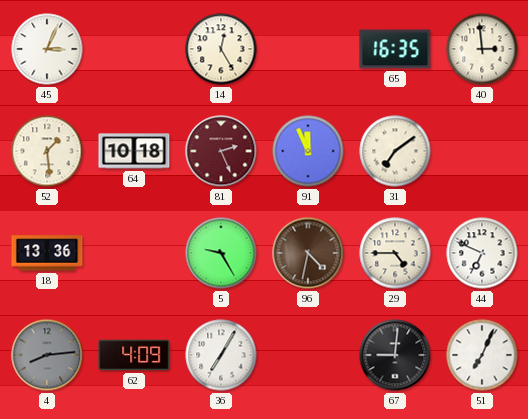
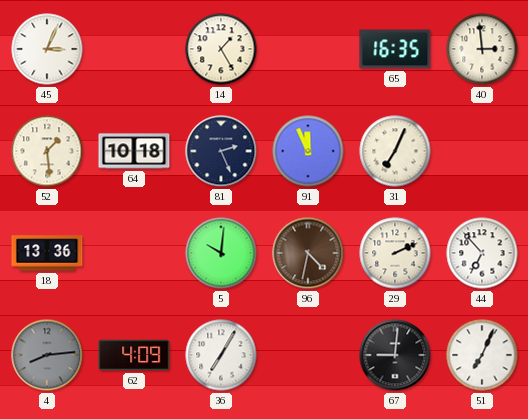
14: 12:25 -> 1:25
81 dial: burgundy -> navy
31: 7:09 -> 7:04
5: 9:25 -> 10:01
29: 4:45 -> 2:11
44: 6:49 -> 6:53
